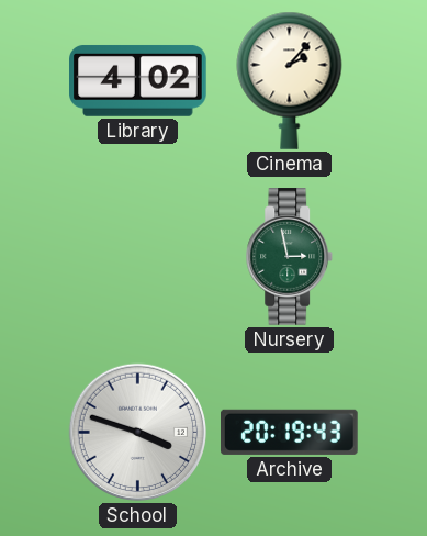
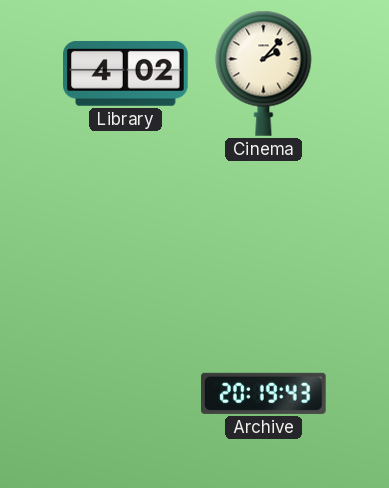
Nursery: 2:58 -> none
School: 3:48 -> none
